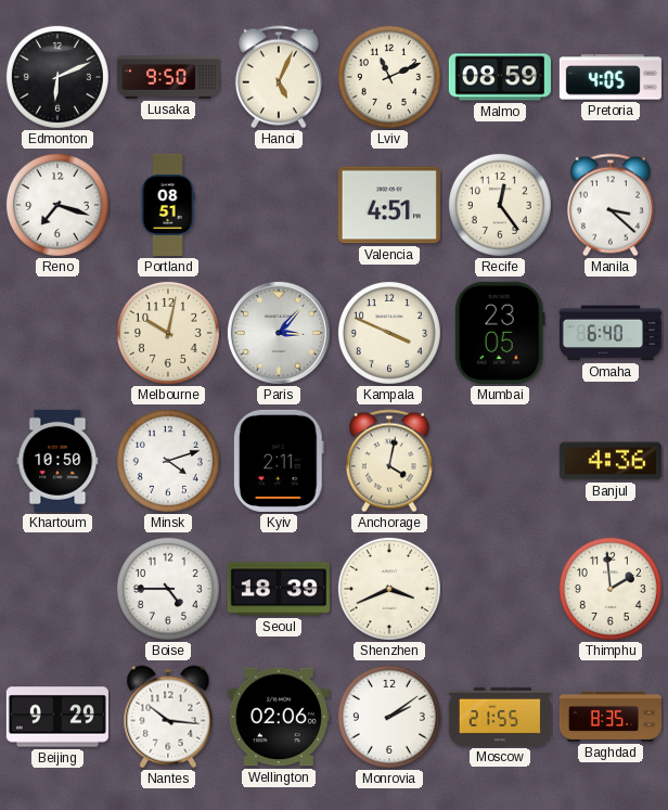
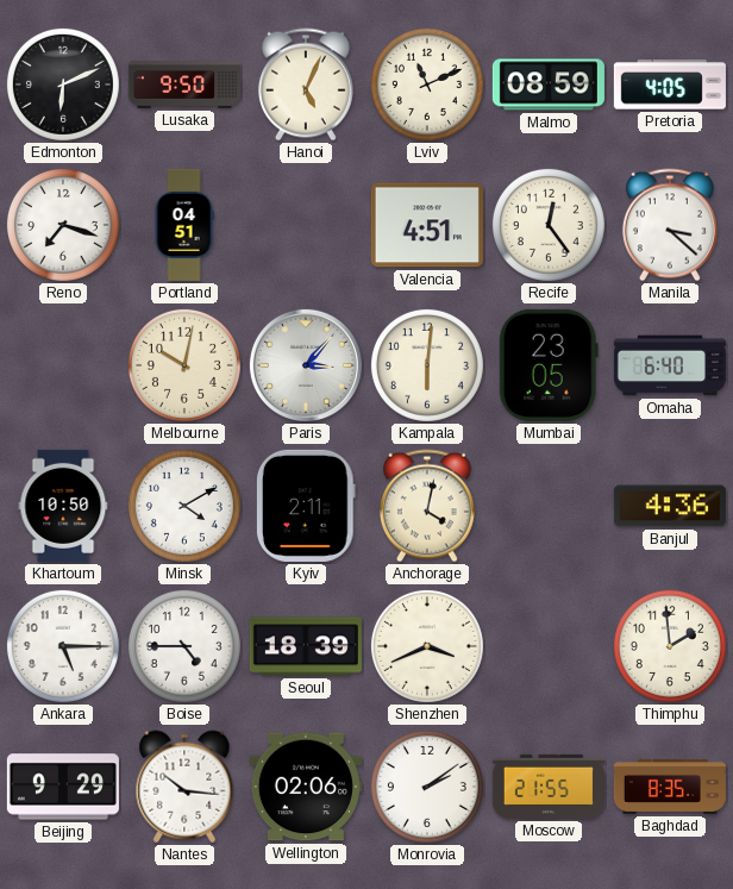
Portland: 08:51 -> 04:51
Kampala: 3:49 -> 6:01
Minsk: 4:12 -> 4:10
Ankara: none -> 5:15
